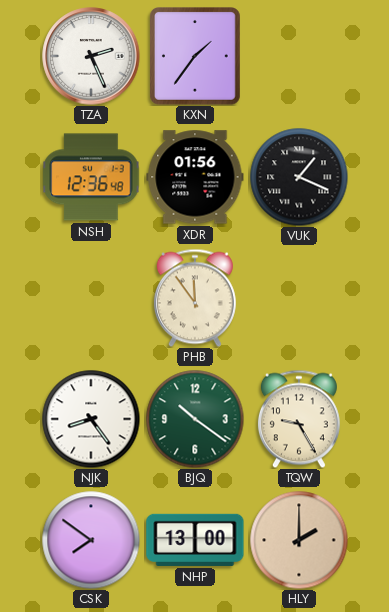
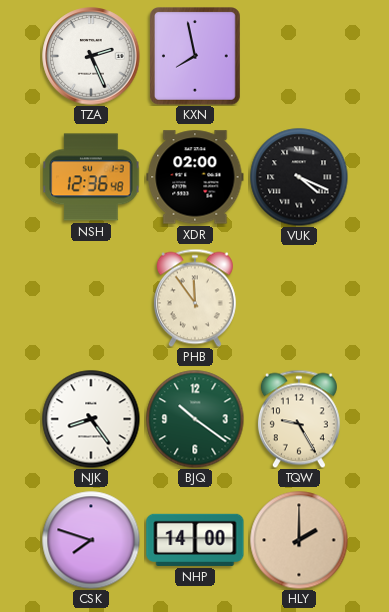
KXN: 1:36 -> 7:58
XDR: 01:56 -> 02:00
VUK: 1:19 -> 4:19
CSK: 7:51 -> 7:48
NHP: 13:00 -> 14:00
